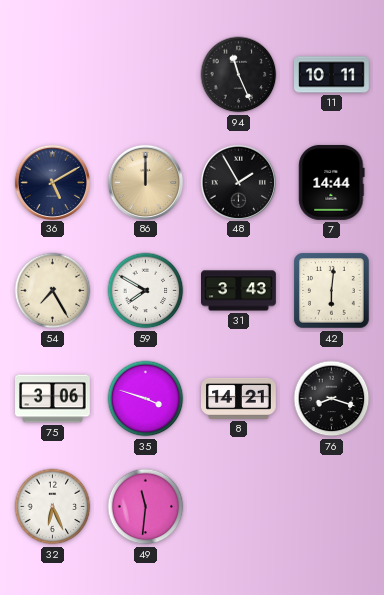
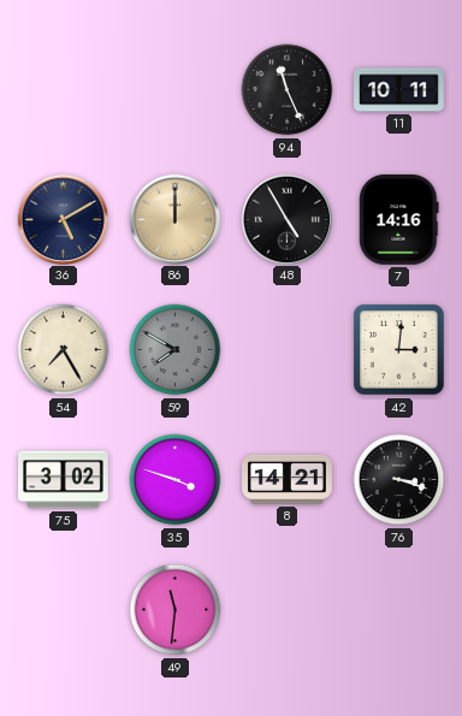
48: 1:55 -> 4:55
7: 14:44 -> 14:16
59 dial: white -> grey
31: 3:43 -> none
42: 6:01 -> 3:01
75: 3:06 -> 3:02
76: 8:18 -> 3:18
32: 6:26 -> none
